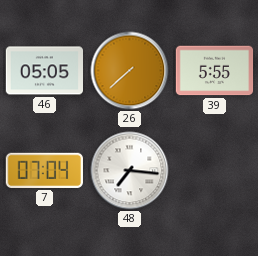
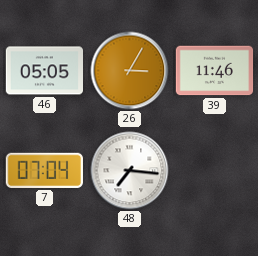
26: 7:38 -> 3:05
39: 5:55 -> 11:46
